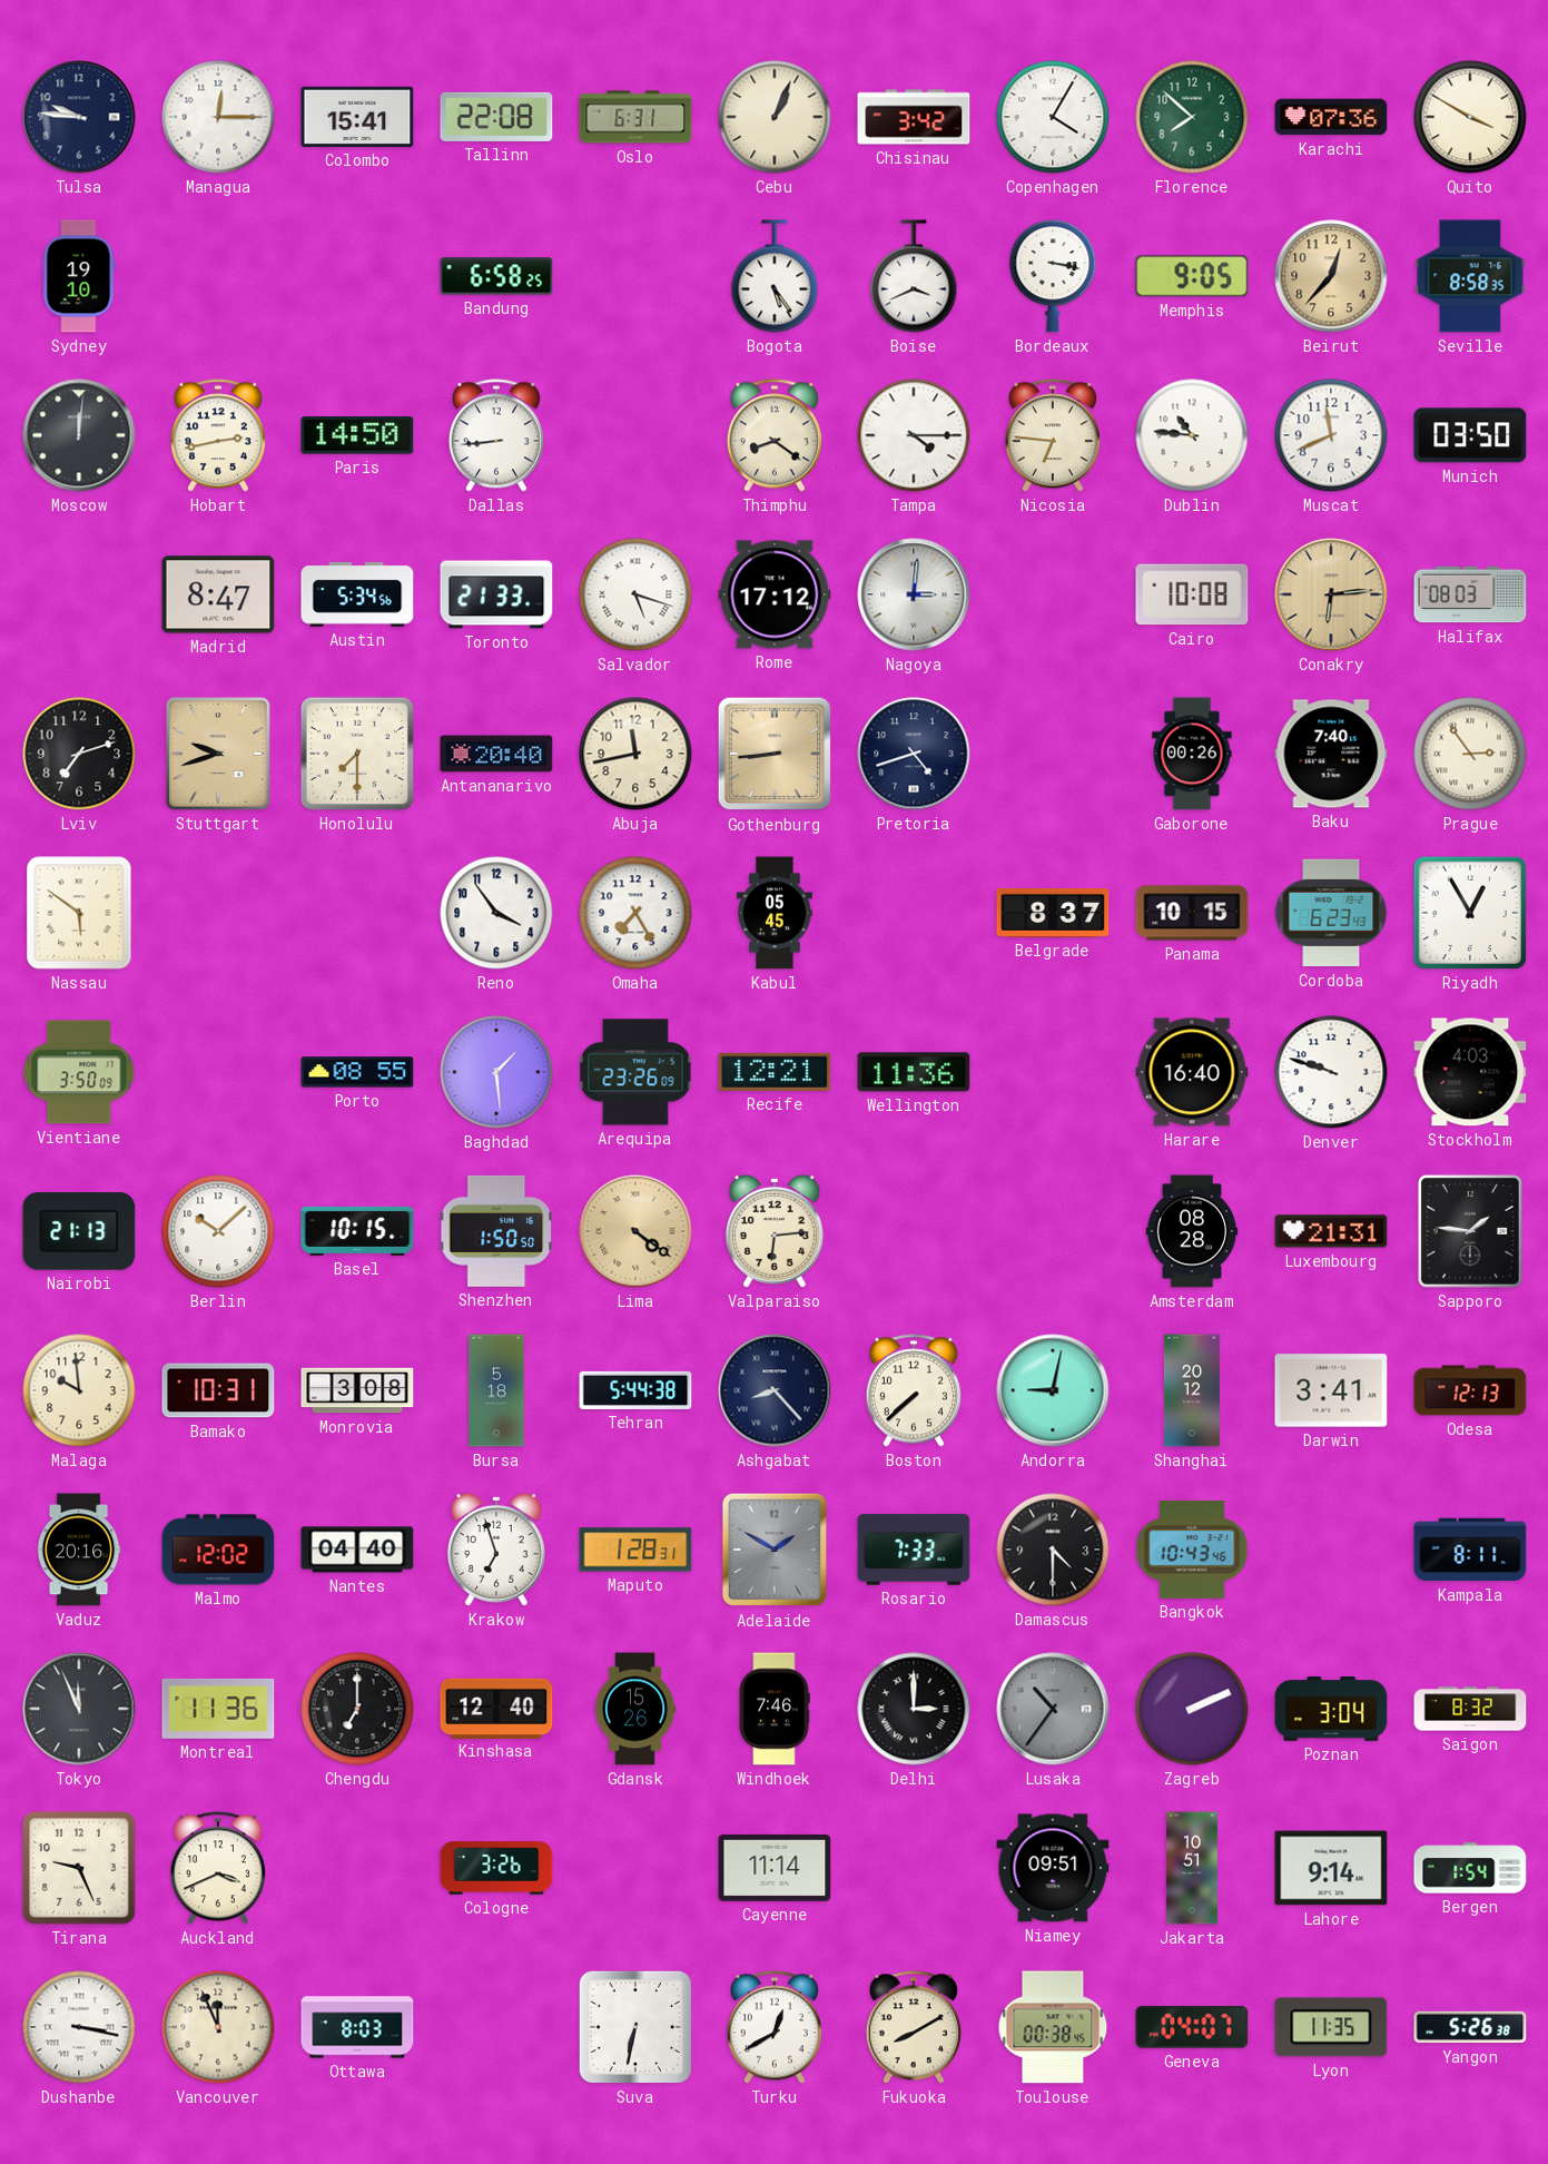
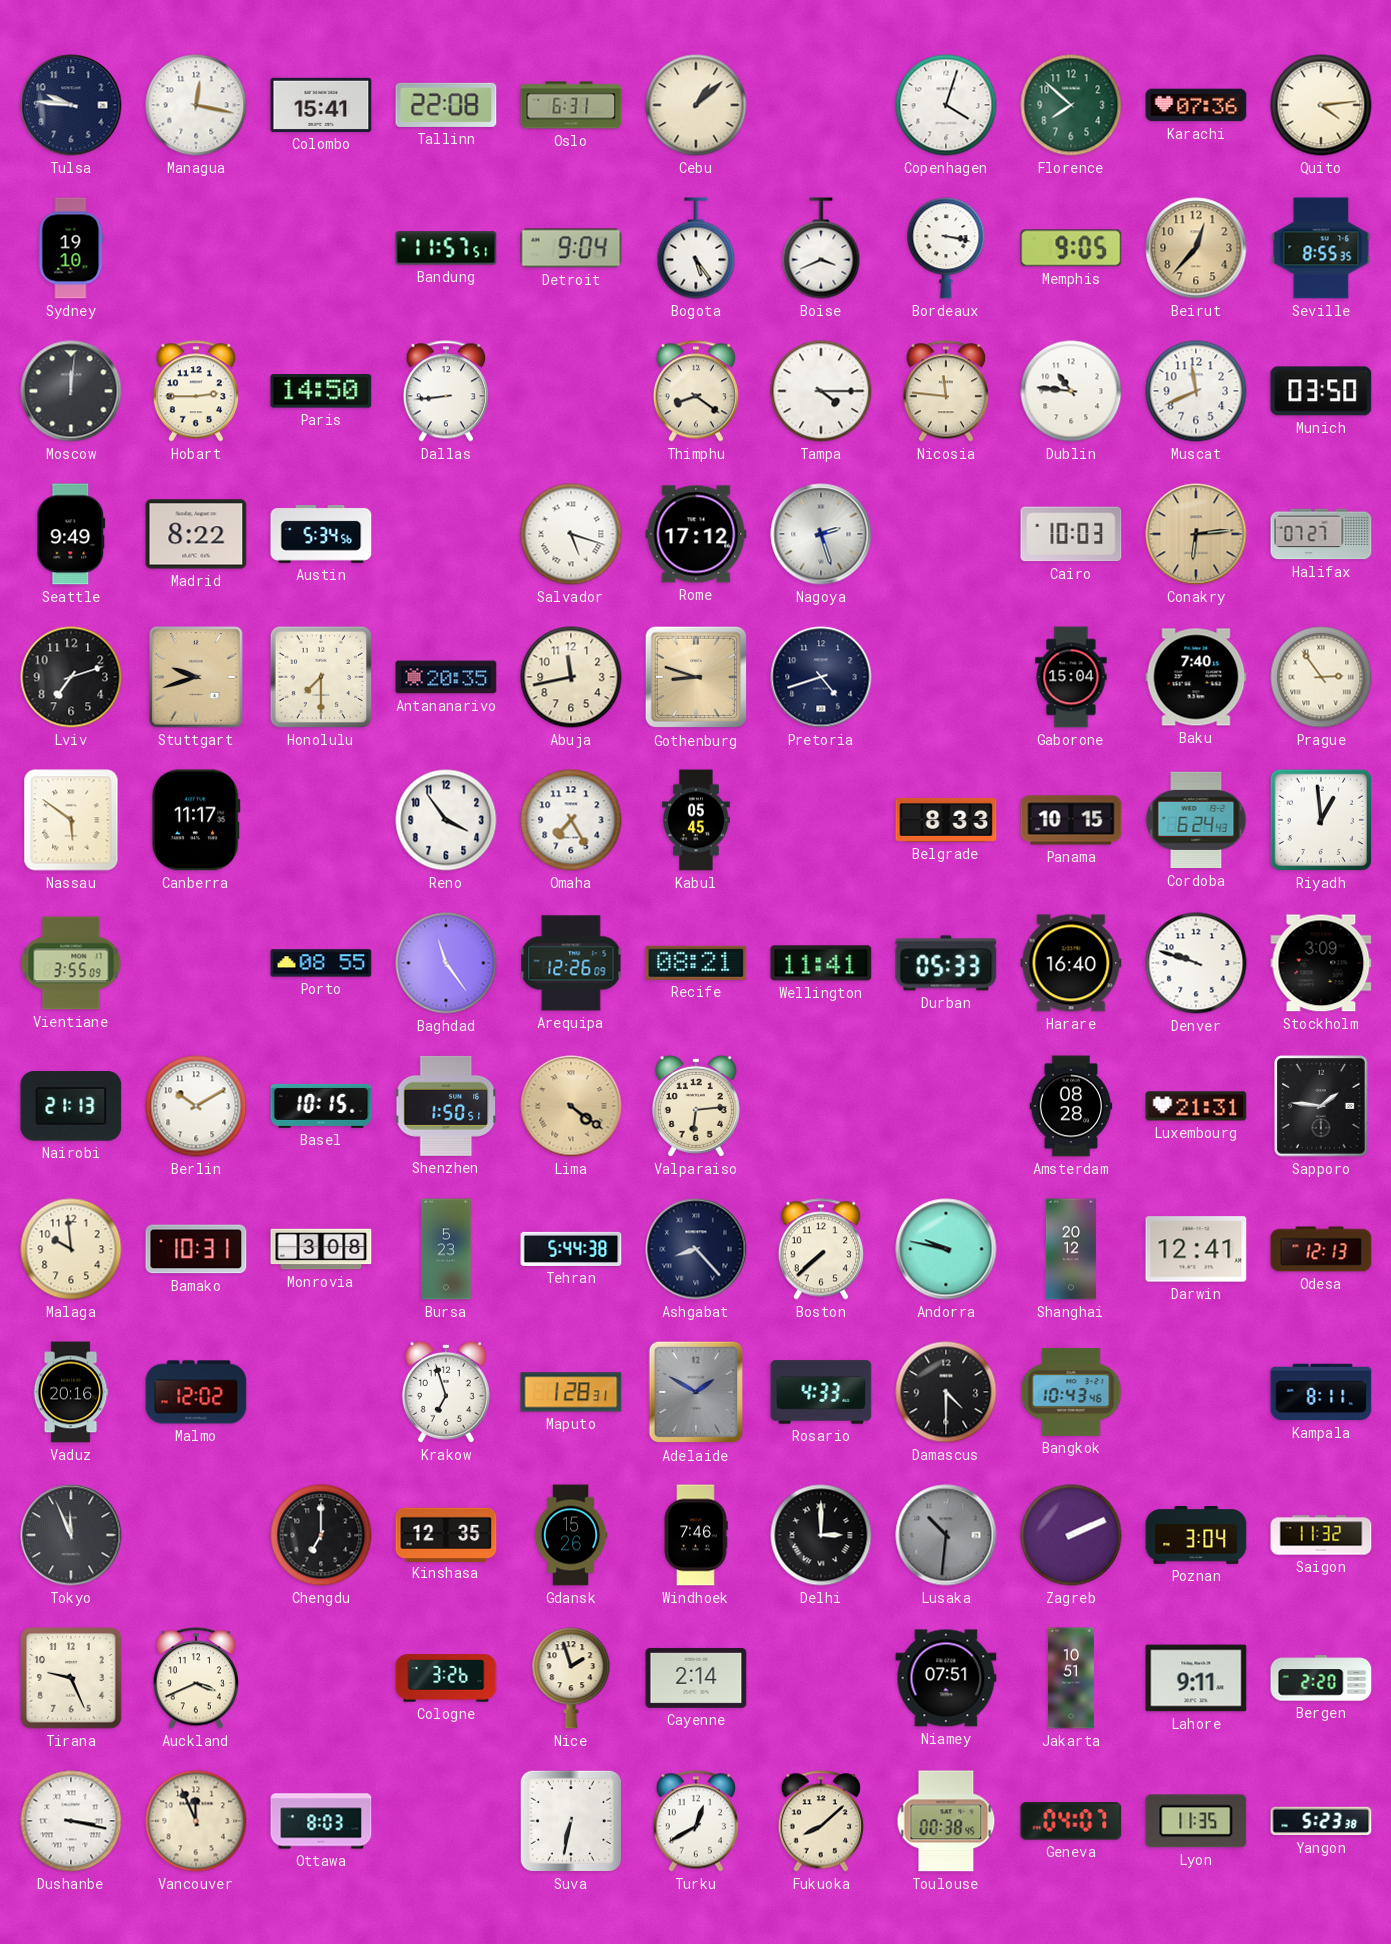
Managua: 12:15 -> 12:17
Cebu: 1:04 -> 1:08
Chisinau: 3:42 -> none
Copenhagen: 4:05 -> 4:03
Quito: 3:50 -> 4:14
Bandung: 6:58 -> 11:57
Detroit: none -> 9:04
Seville: 8:58 -> 8:55
Hobart: 2:43 -> 2:45
Nicosia: 6:46 -> 11:46
Seattle: none -> 9:49
Madrid: 8:47 -> 8:22
Toronto: 21:33 -> none
Nagoya: 3:01 -> 2:27
Cairo: 10:08 -> 10:03
Halifax: 08:03 -> 07:27
Antananarivo: 20:40 -> 20:35
Gothenburg: 8:44 -> 8:48
Gaborone: 00:26 -> 15:04
Canberra: none -> 11:17
Belgrade: 8:37 -> 8:33
Cordoba: 6:23 -> 6:24
Riyadh: 12:55 -> 12:59
Vientiane: 3:50 -> 3:55
Baghdad: 1:29 -> 11:24
Arequipa: 23:26 -> 12:26
Recife: 12:21 -> 08:21
Wellington: 11:36 -> 11:41
Durban: none -> 05:33
Stockholm: 4:03 -> 3:09
Berlin: 10:08 -> 10:10
Shenzhen: 1:50:50 -> 1:50:51
Bursa: 5:18 -> 5:23
Andorra: 9:02 -> 9:47
Darwin: 3:41 -> 12:41
Nantes: 04:40 -> none
Rosario: 7:33 -> 4:33
Montreal: 11:36 -> none
Kinshasa: 12:40 -> 12:35
Lusaka: 10:36 -> 10:31
Saigon: 8:32 -> 11:32
Nice: none -> 1:57
Cayenne: 11:14 -> 2:14
Niamey: 09:51 -> 07:51
Lahore: 9:14 -> 9:11
Bergen: 1:54 -> 2:20
Fukuoka: 8:10 -> 8:08
Yangon: 5:26 -> 5:23
